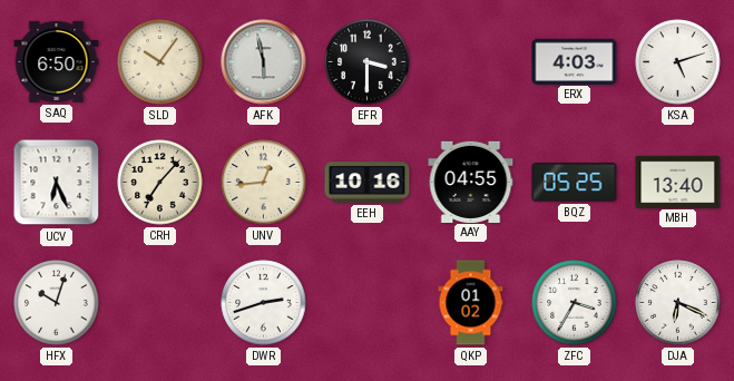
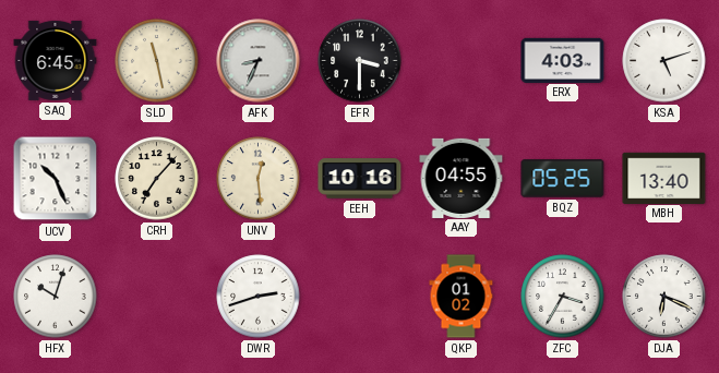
SAQ: 6:50 -> 6:45
SLD: 10:06 -> 11:28
AFK: 5:58 -> 8:34
UCV: 6:26 -> 10:26
UNV: 12:44 -> 12:29
